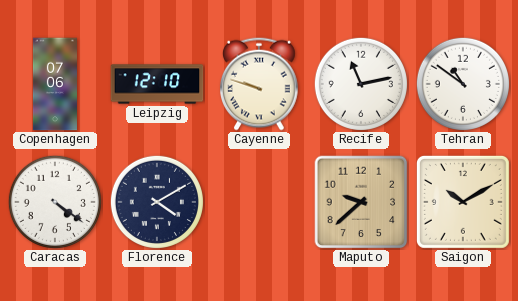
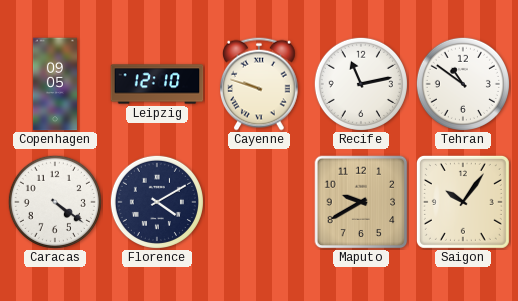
Copenhagen: 07:06 -> 09:05
Maputo: 9:38 -> 9:40
Saigon: 10:10 -> 10:06
